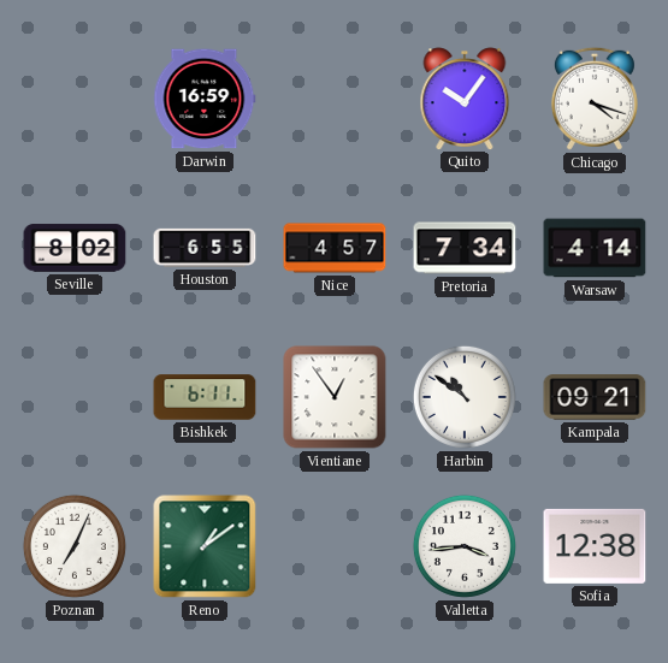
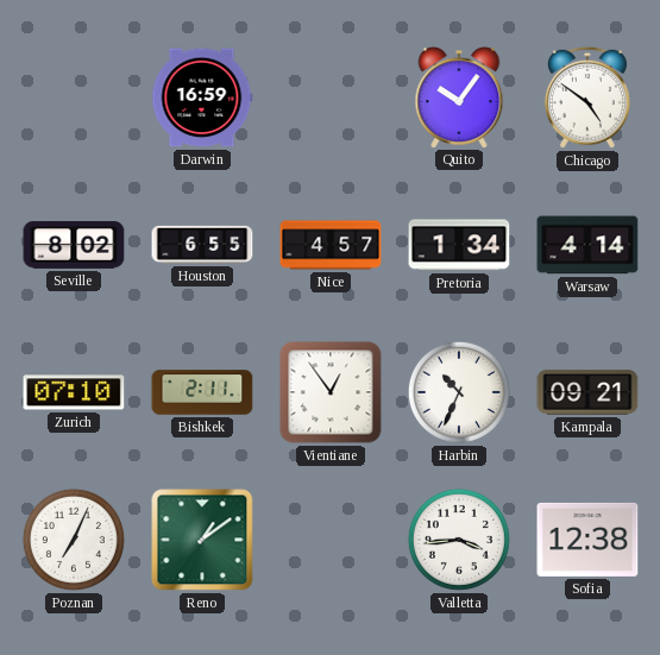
Chicago: 4:18 -> 4:51
Pretoria: 7:34 -> 1:34
Zurich: none -> 07:10
Bishkek: 6:11 -> 2:11
Harbin: 10:51 -> 10:34
